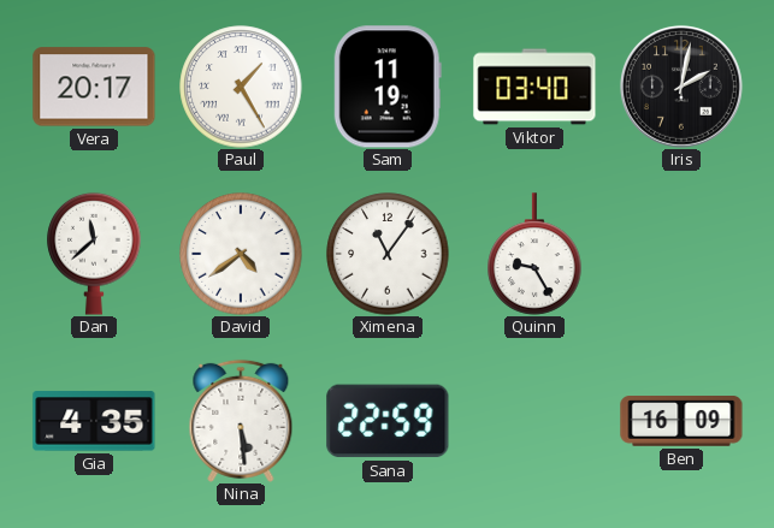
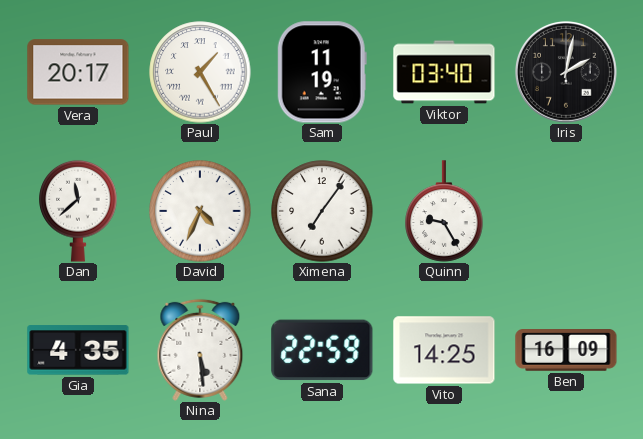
David: 4:39 -> 4:34
Ximena: 11:06 -> 7:06
Vito: none -> 14:25
